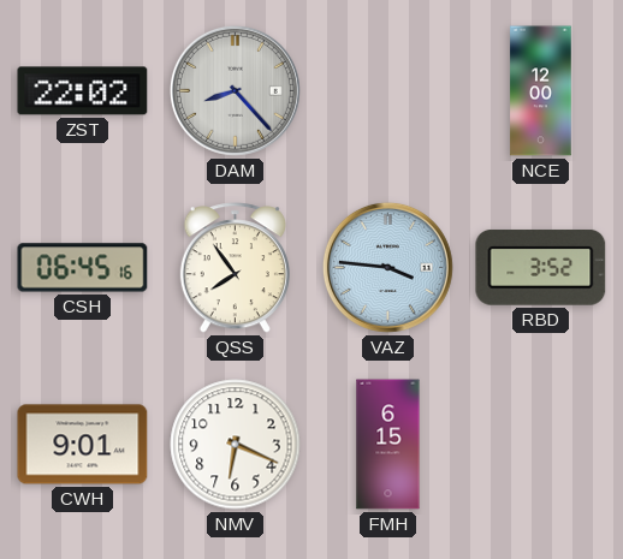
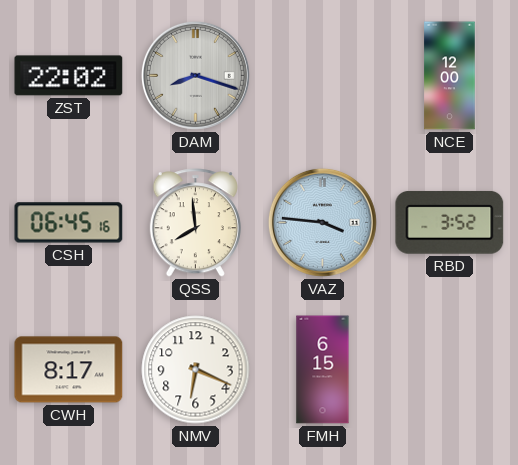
DAM: 8:23 -> 8:18
QSS: 7:54 -> 7:59
CWH: 9:01 -> 8:17
